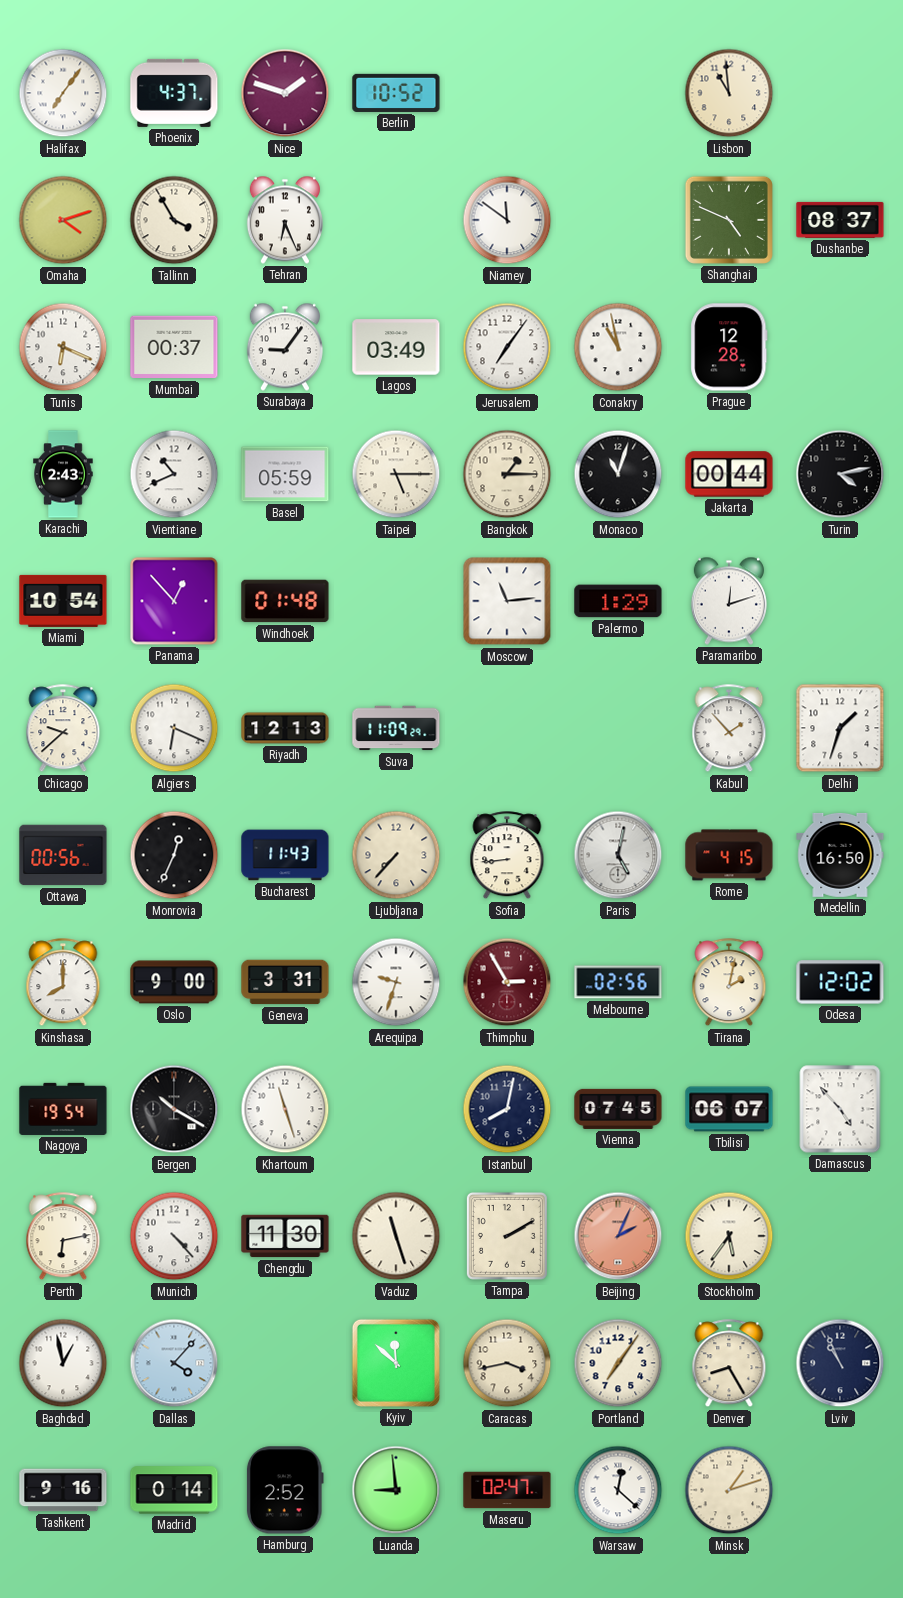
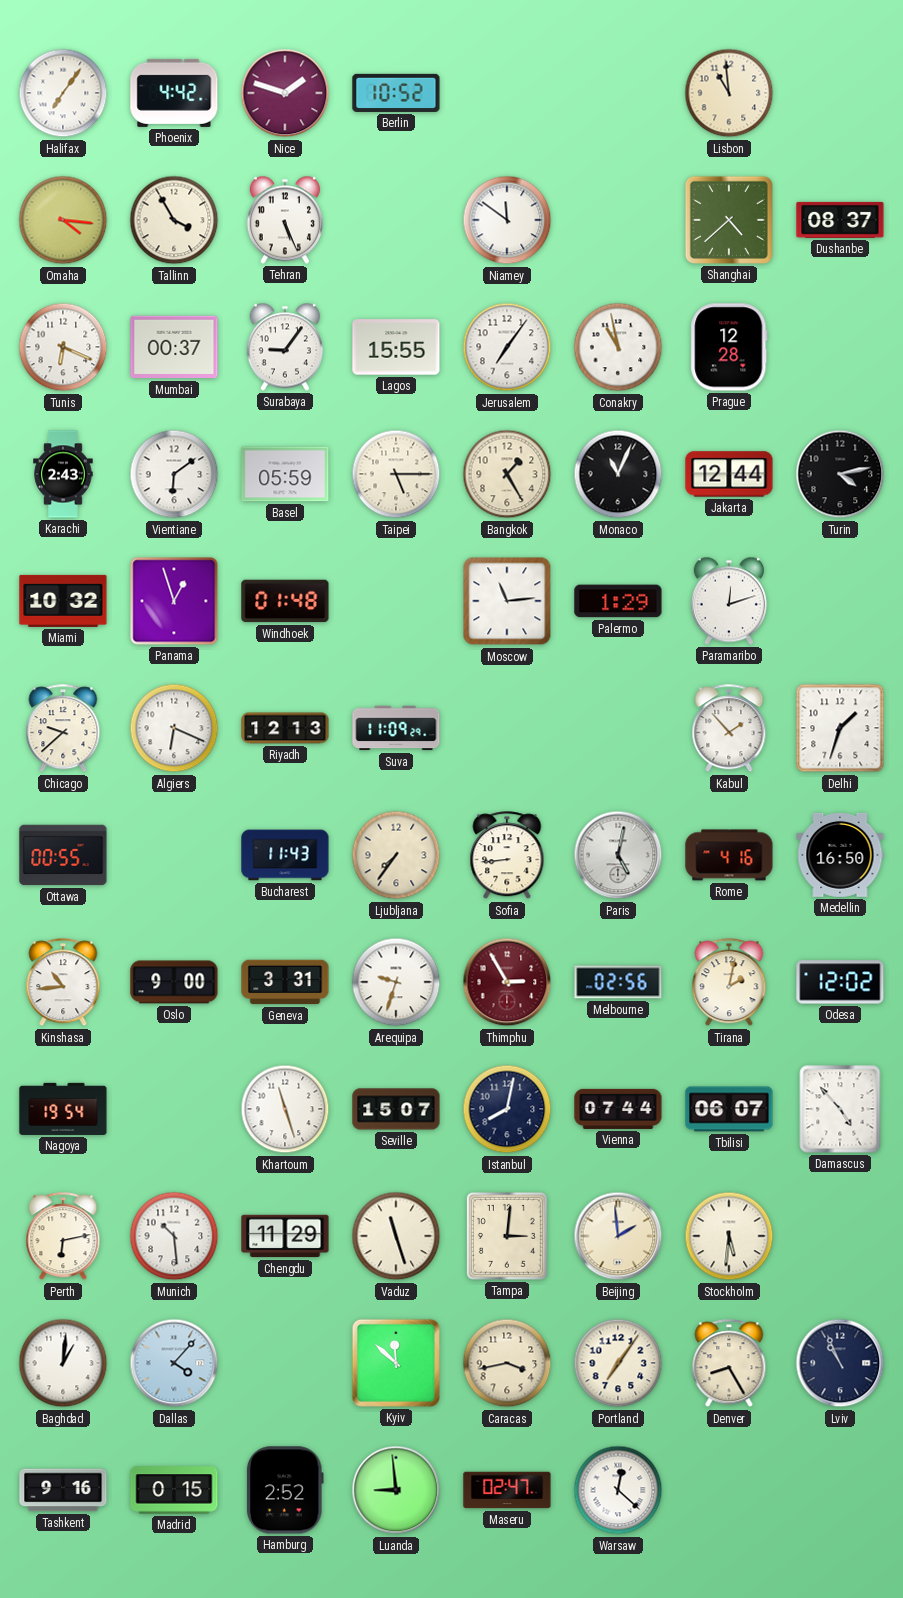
Phoenix: 4:37 -> 4:42
Omaha: 4:12 -> 4:16
Tehran: 6:26 -> 5:26
Shanghai: 4:49 -> 4:38
Lagos: 03:49 -> 15:55
Vientiane: 10:41 -> 6:09
Bangkok: 1:15 -> 1:25
Monaco: 11:03 -> 11:04
Jakarta: 00:44 -> 12:44
Miami: 10:54 -> 10:32
Panama: 12:53 -> 12:57
Ottawa: 00:56 -> 00:55
Monrovia: 12:34 -> none
Ljubljana: 7:37 -> 7:36
Rome: 4:15 -> 4:16
Kinshasa: 8:00 -> 10:44
Bergen: 10:20 -> none
Seville: none -> 15:07
Vienna: 07:45 -> 07:44
Munich: 4:23 -> 10:29
Chengdu: 11:30 -> 11:29
Tampa: 2:10 -> 3:01
Beijing: 2:04 -> 1:59
Beijing dial: salmon -> cream
Stockholm: 5:36 -> 5:31
Baghdad: 12:58 -> 1:01
Madrid: 0:14 -> 0:15
Minsk: 1:12 -> none
